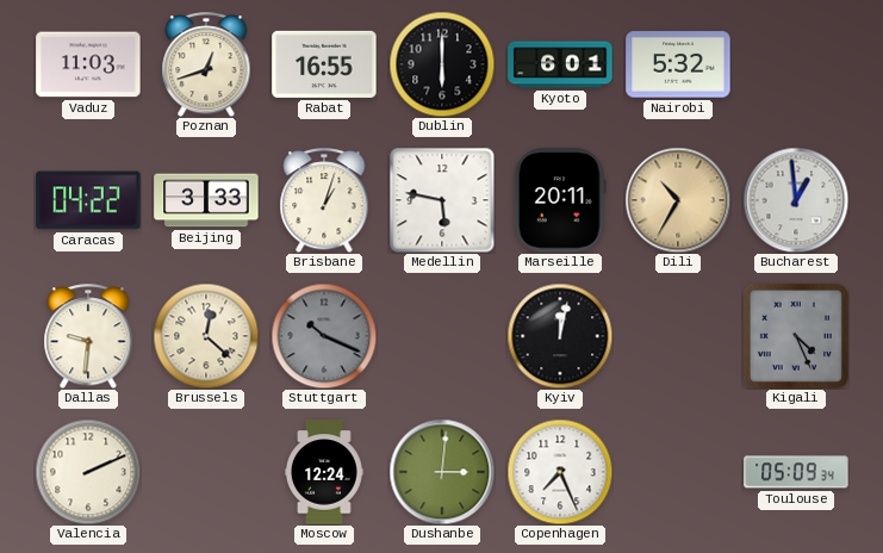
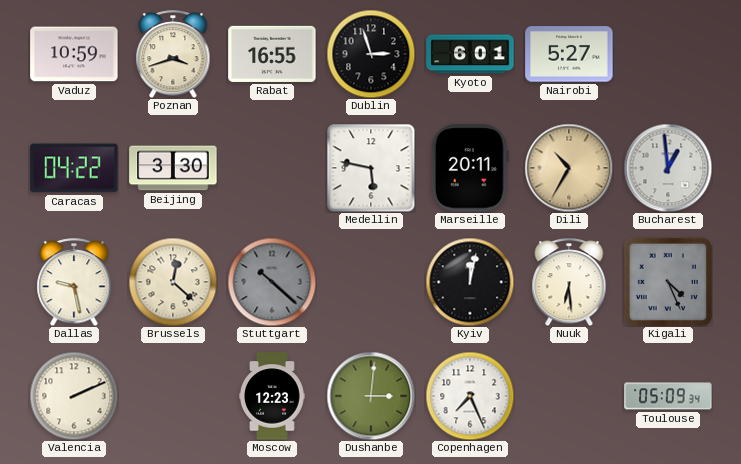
Vaduz: 11:03 -> 10:59
Poznan: 12:42 -> 3:42
Dublin: 6:00 -> 2:57
Nairobi: 5:32 -> 5:27
Beijing: 3:33 -> 3:30
Brisbane: 1:03 -> none
Dallas: 9:31 -> 9:28
Stuttgart: 10:19 -> 10:22
Nuuk: none -> 6:29
Moscow: 12:24 -> 12:23
